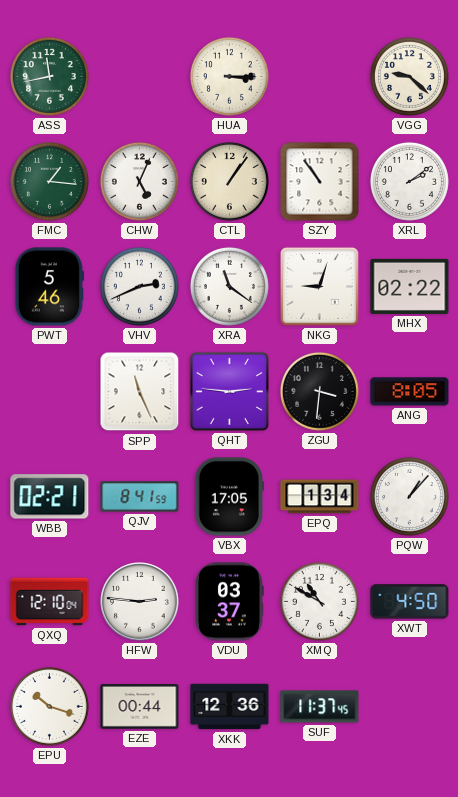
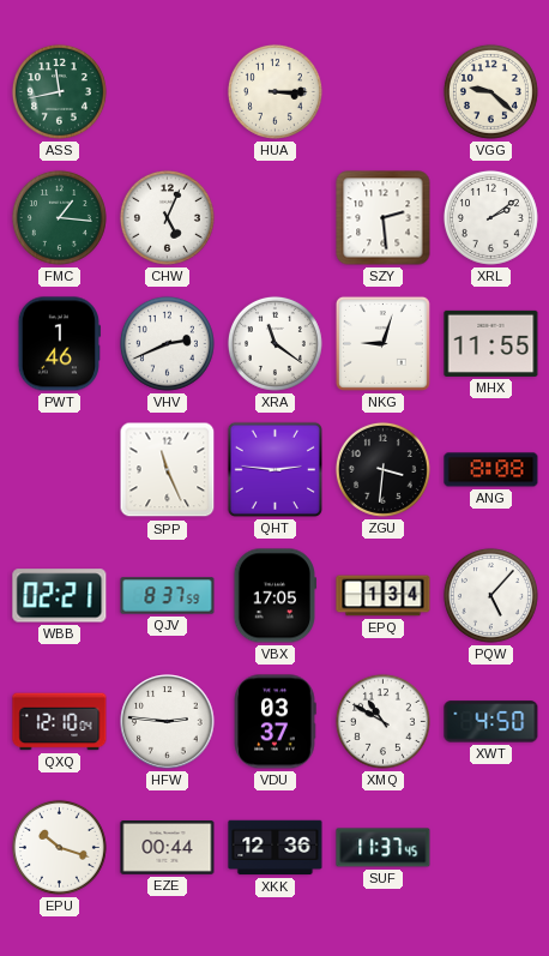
CTL: 1:06 -> none
SZY: 10:54 -> 2:29
PWT: 5:46 -> 1:46
MHX: 02:22 -> 11:55
ANG: 8:05 -> 8:08
QJV: 8:41 -> 8:37
PQW: 1:07 -> 5:07
